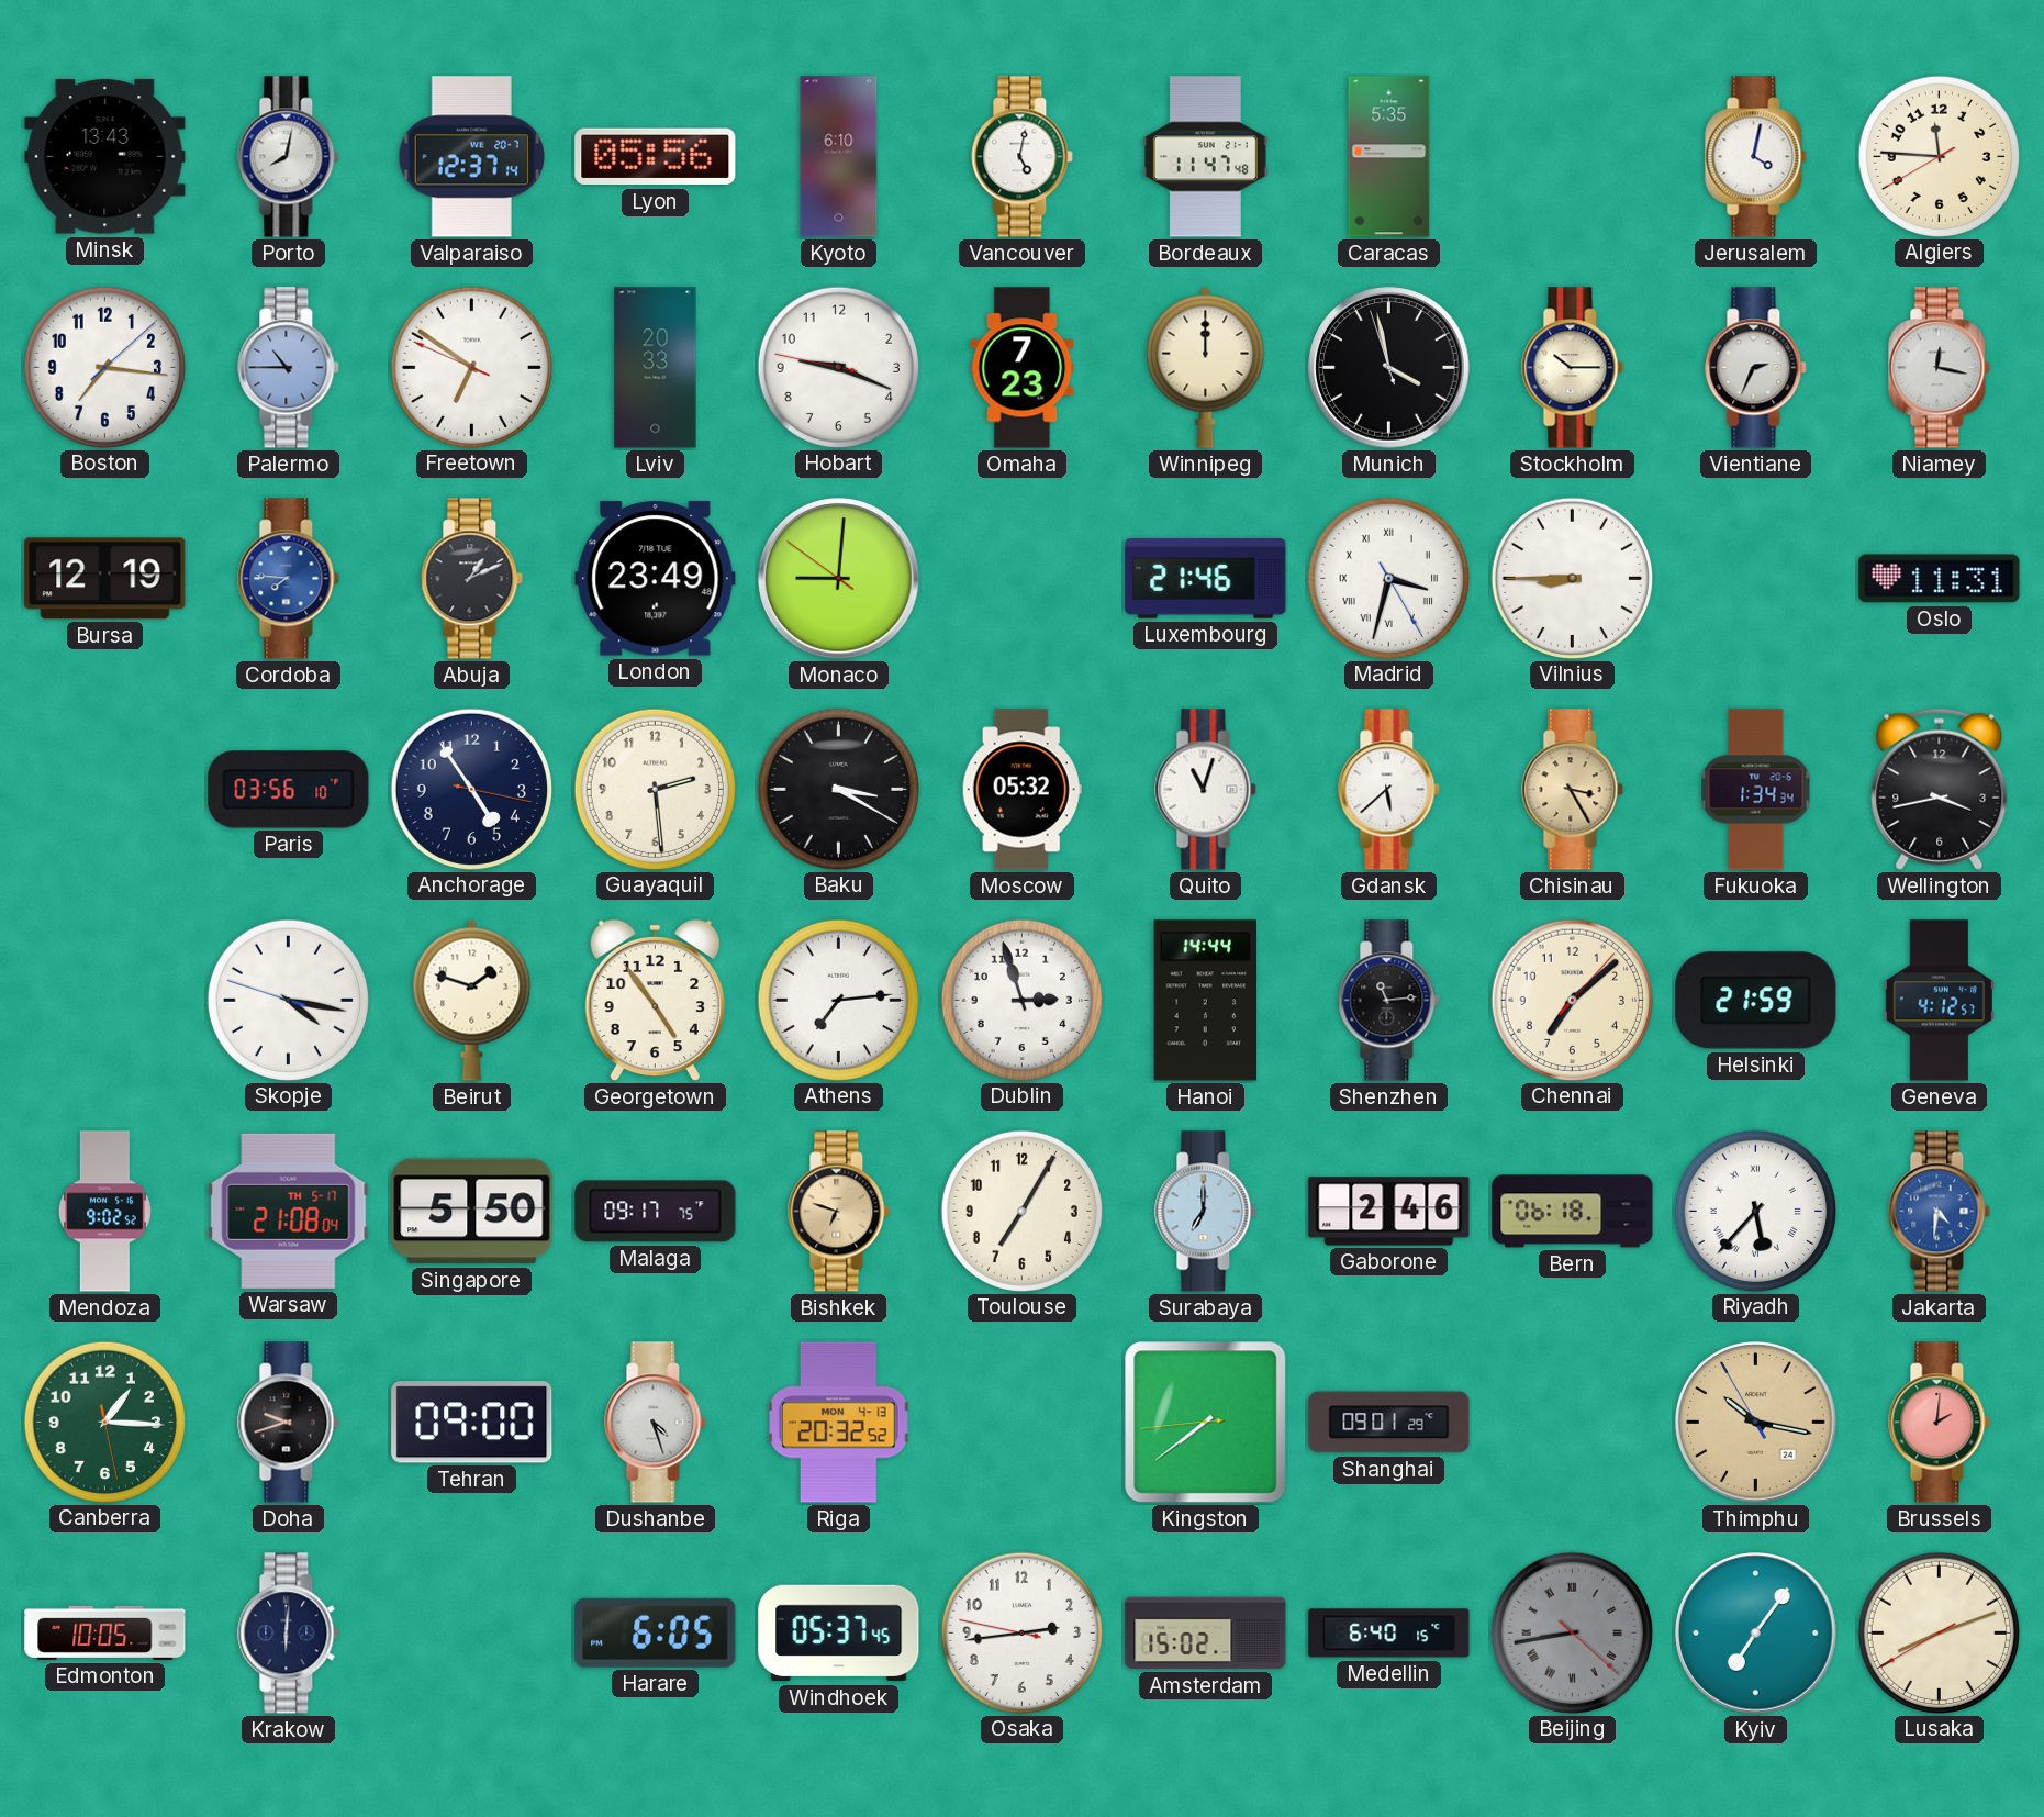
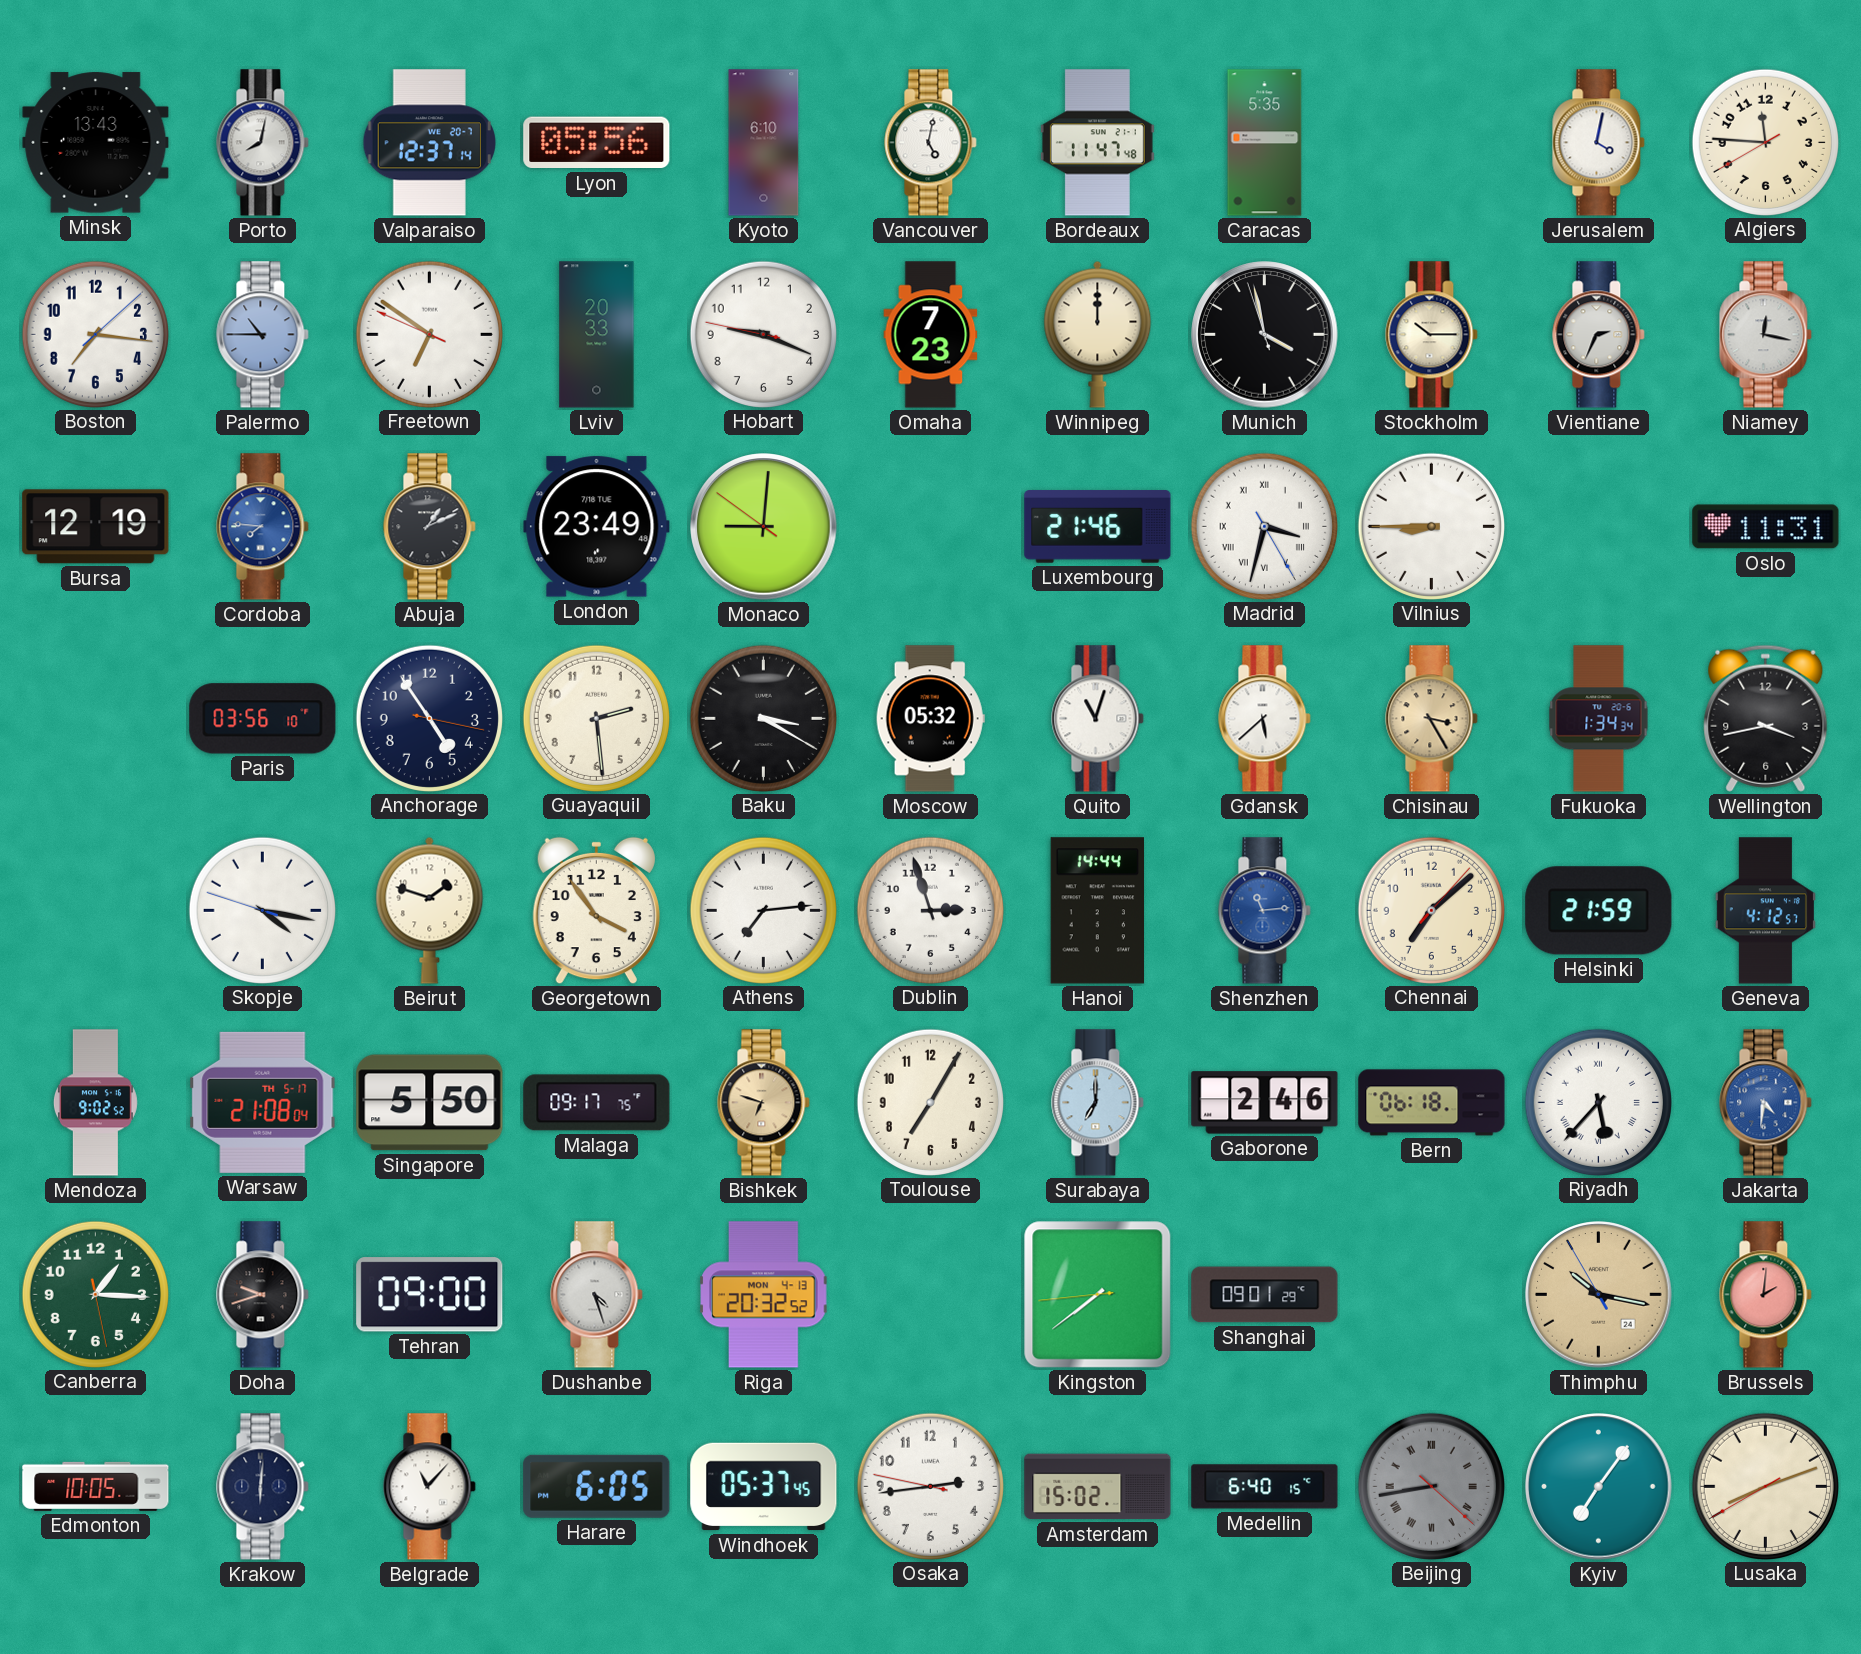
Georgetown: 4:54 -> 3:54
Shenzhen dial: black -> blue
Belgrade: none -> 11:07
